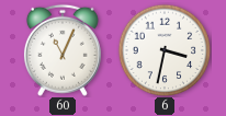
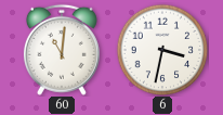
60: 11:04 -> 11:01
